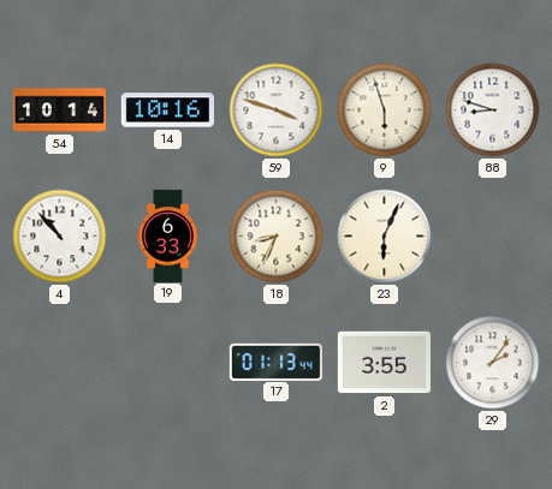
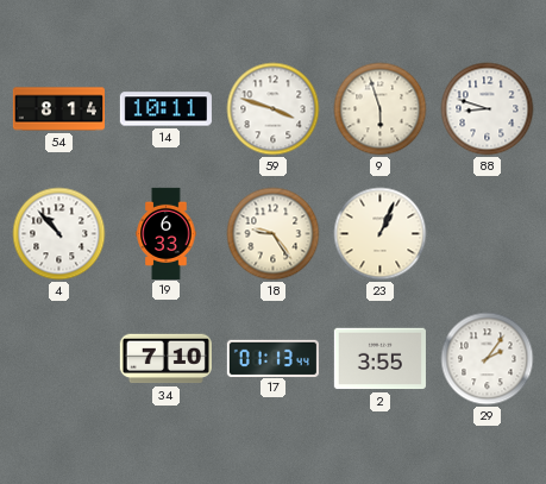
54: 10:14 -> 8:14
14: 10:16 -> 10:11
18: 8:34 -> 9:24
23: 6:04 -> 1:04
34: none -> 7:10
